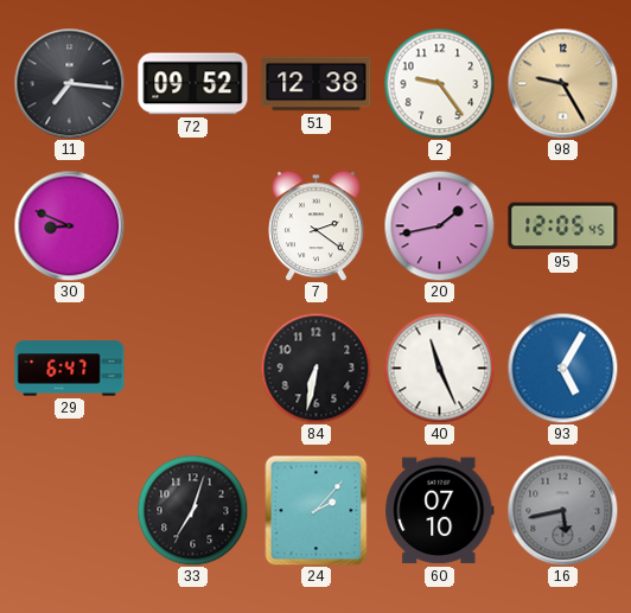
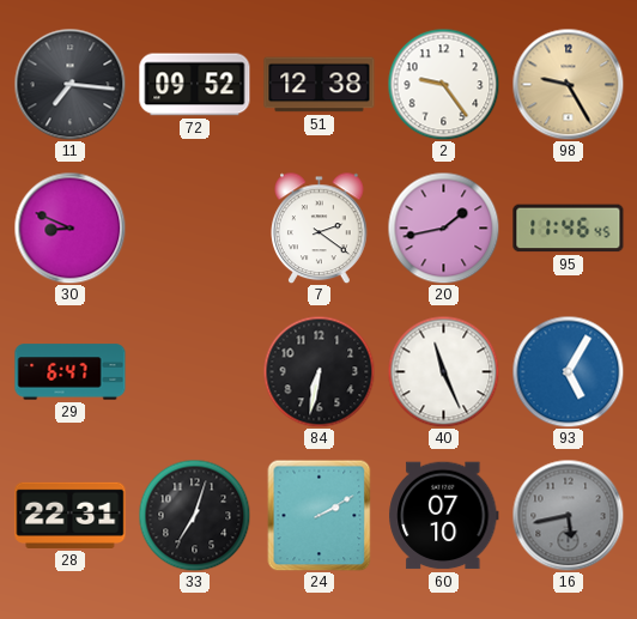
95: 12:05 -> 11:46
28: none -> 22:31
24: 2:07 -> 2:10
